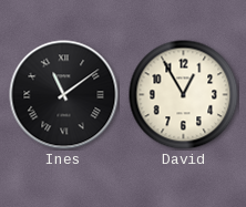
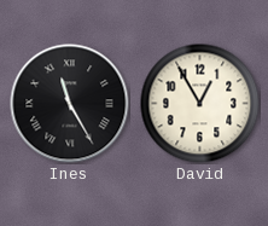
Ines: 11:09 -> 11:25
